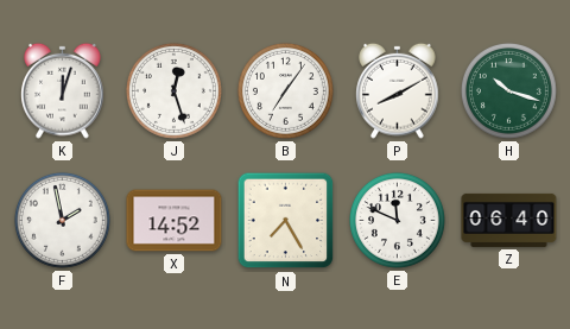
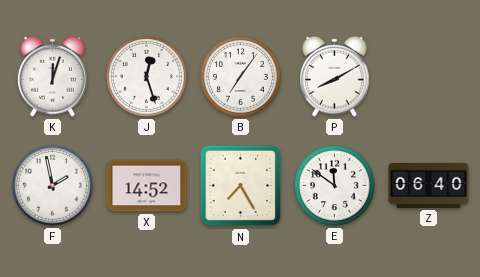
H: 10:18 -> none
E: 11:49 -> 11:51
